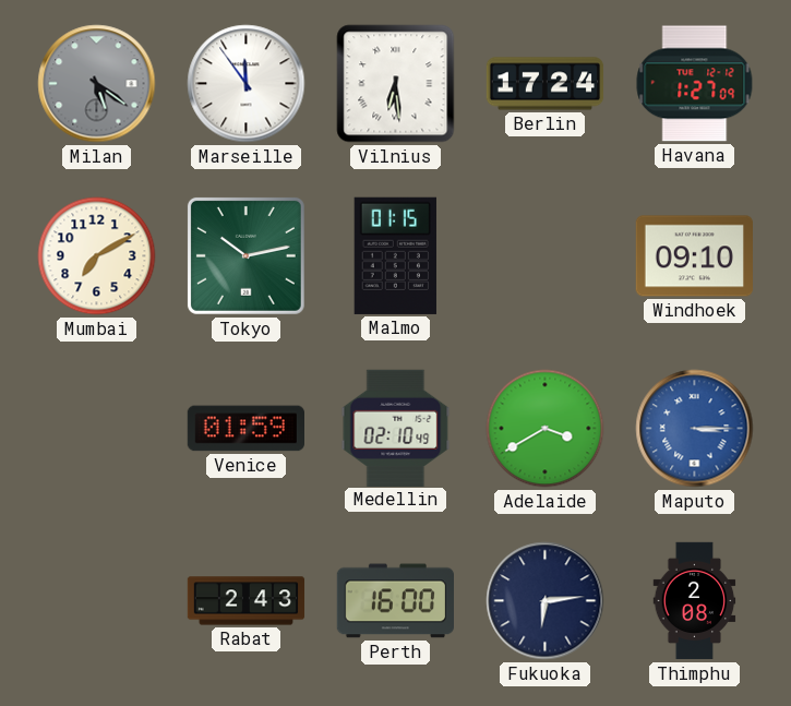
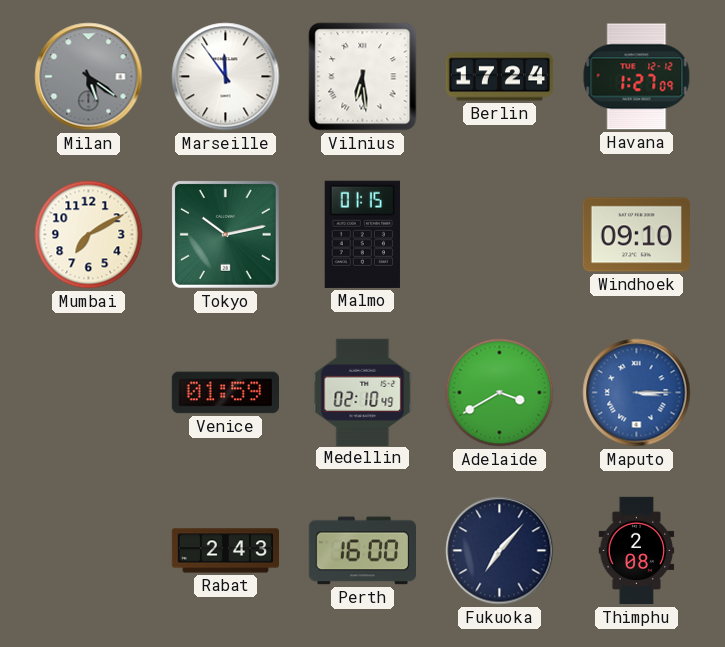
Fukuoka: 6:14 -> 7:07
